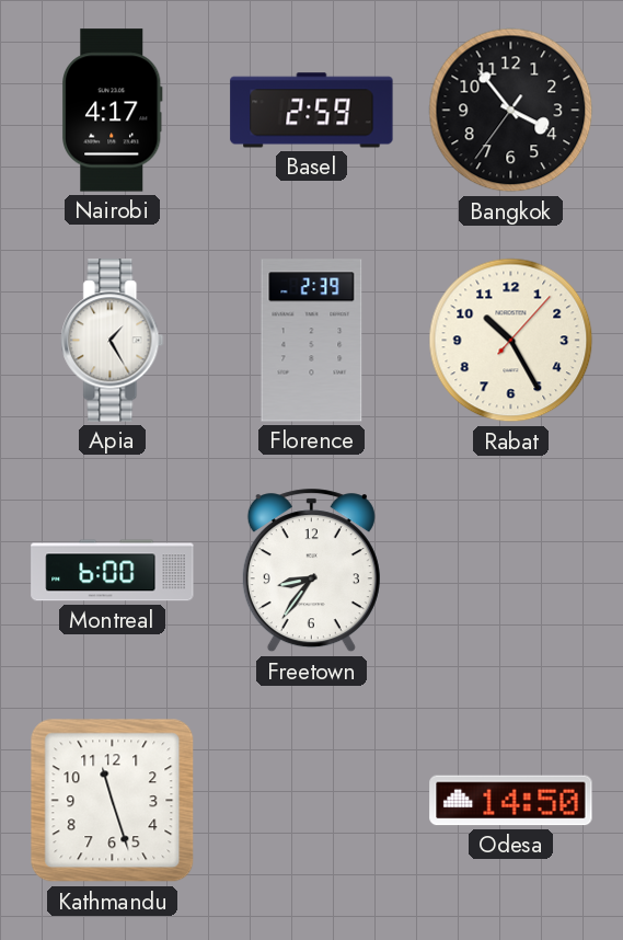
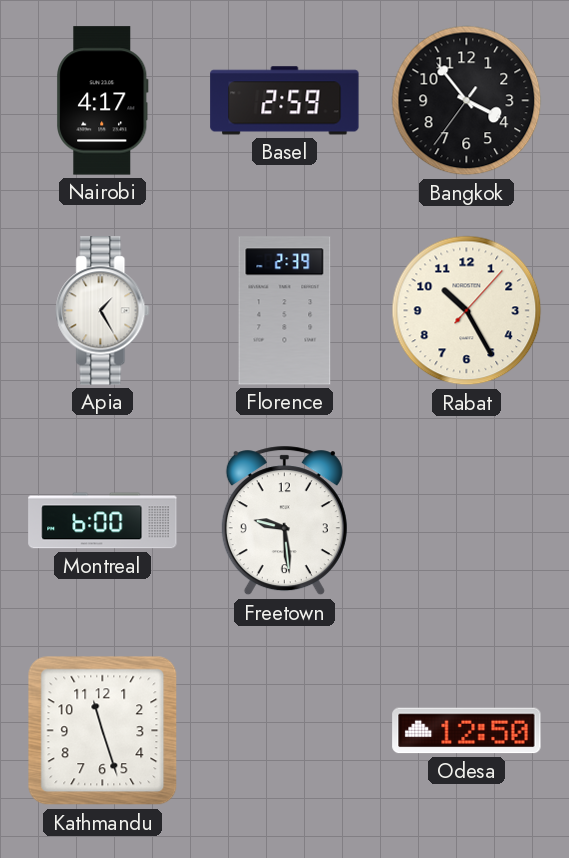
Freetown: 8:36 -> 9:29
Odesa: 14:50 -> 12:50
